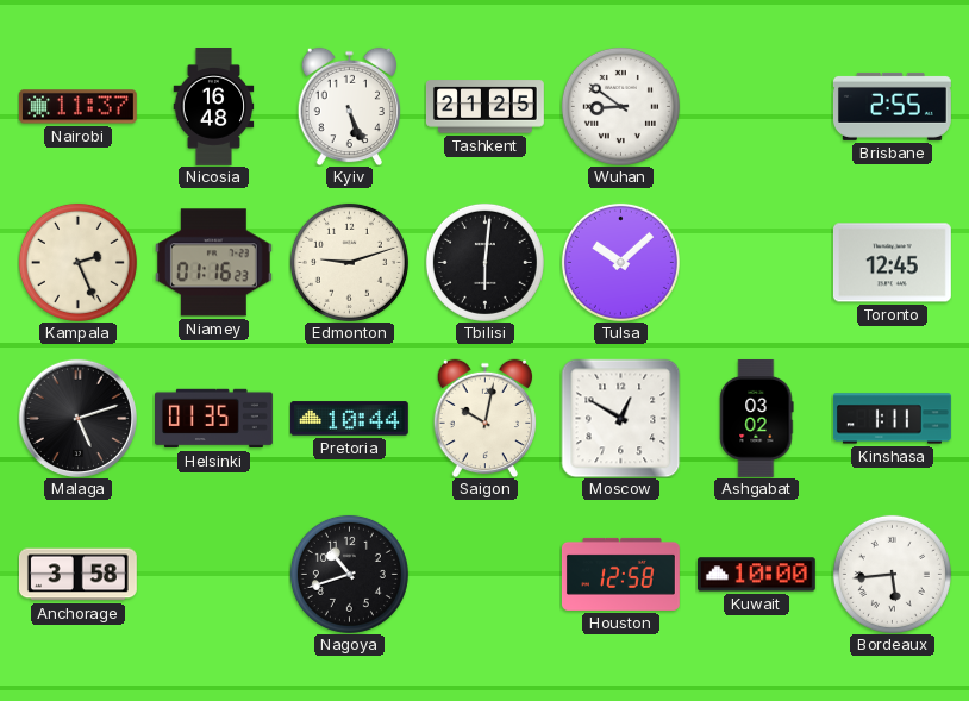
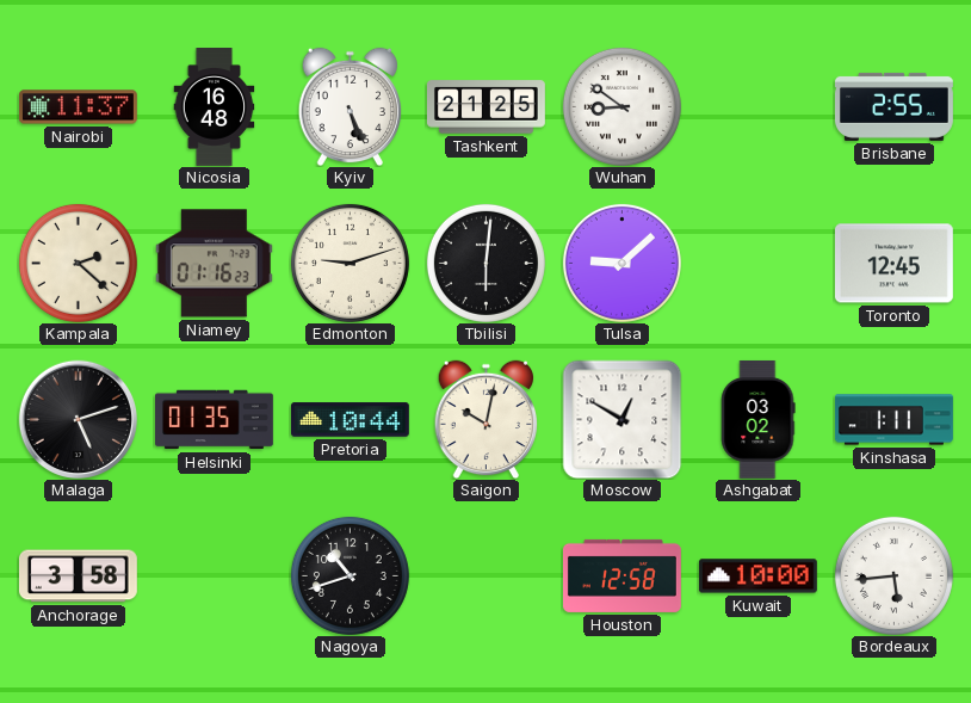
Kampala: 2:26 -> 2:22
Tulsa: 10:08 -> 9:08
